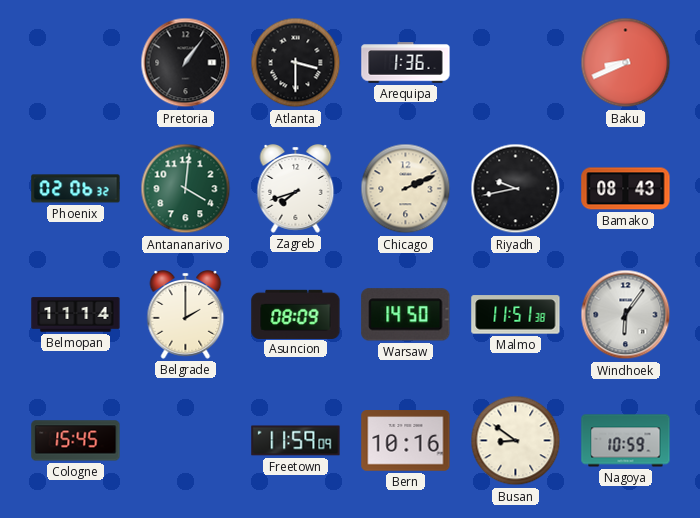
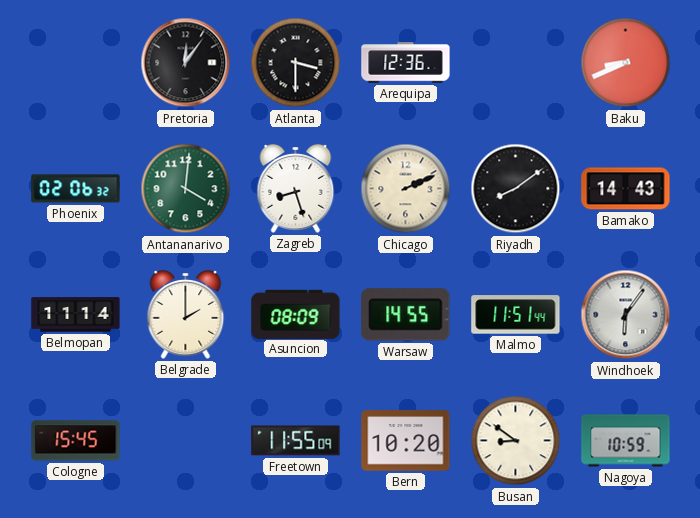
Pretoria: 1:06 -> 12:06
Arequipa: 1:36 -> 12:36
Zagreb: 7:42 -> 8:27
Riyadh: 9:43 -> 8:09
Bamako: 08:43 -> 14:43
Warsaw: 14:50 -> 14:55
Malmo: 11:51:38 -> 11:51:44
Freetown: 11:59 -> 11:55
Bern: 10:16 -> 10:20
